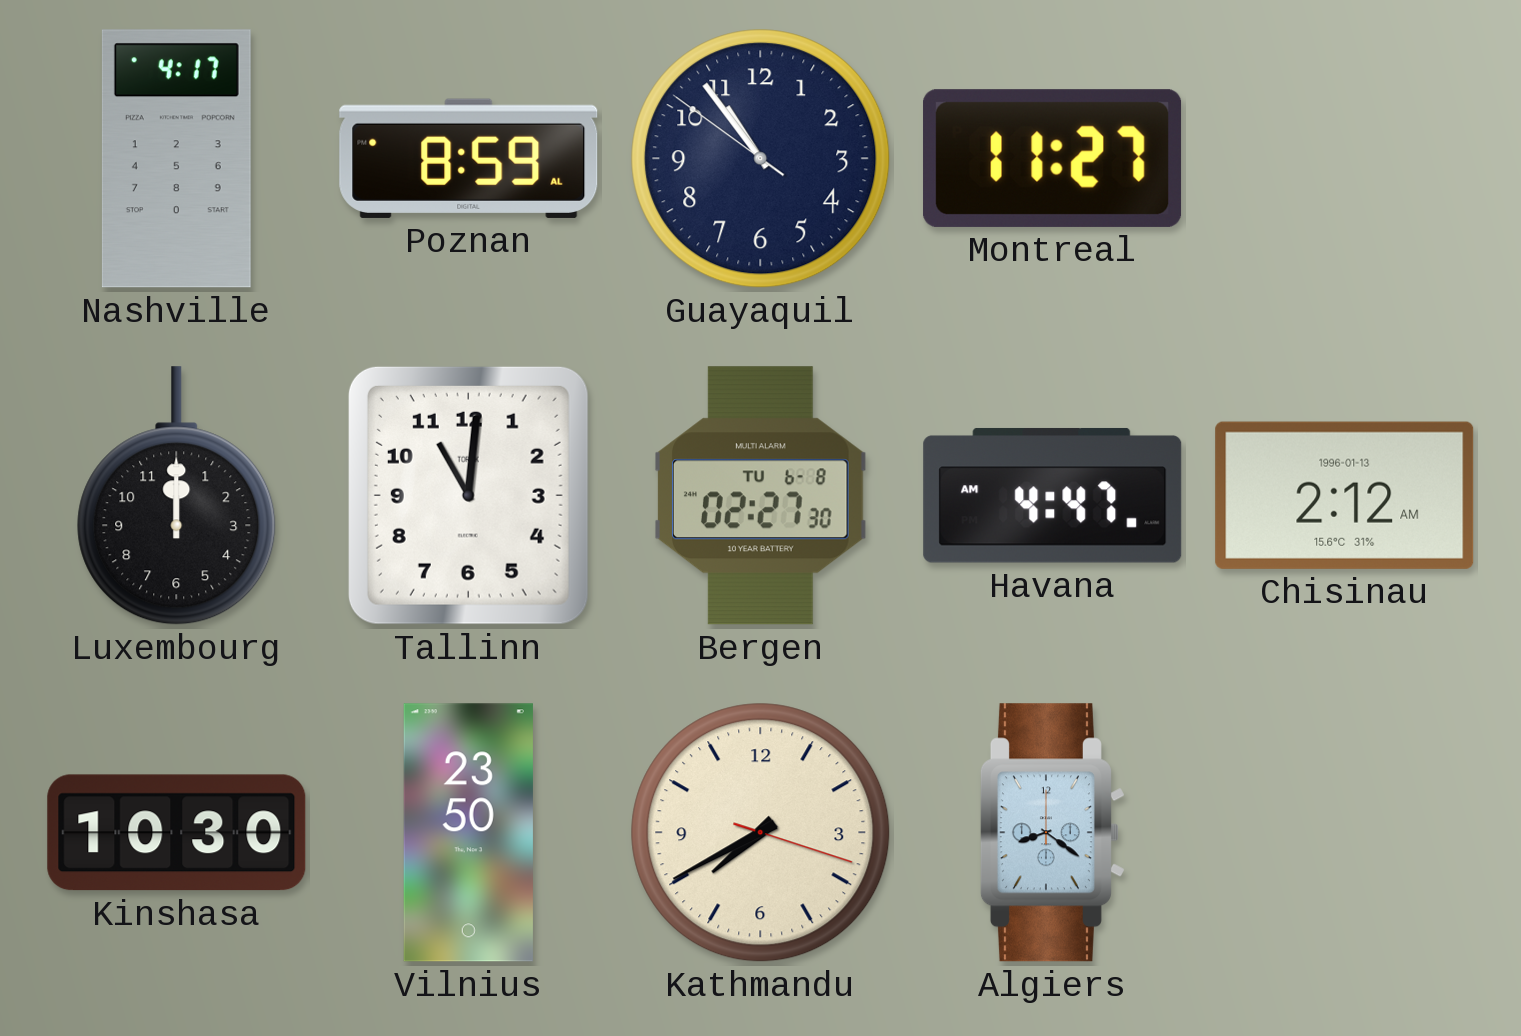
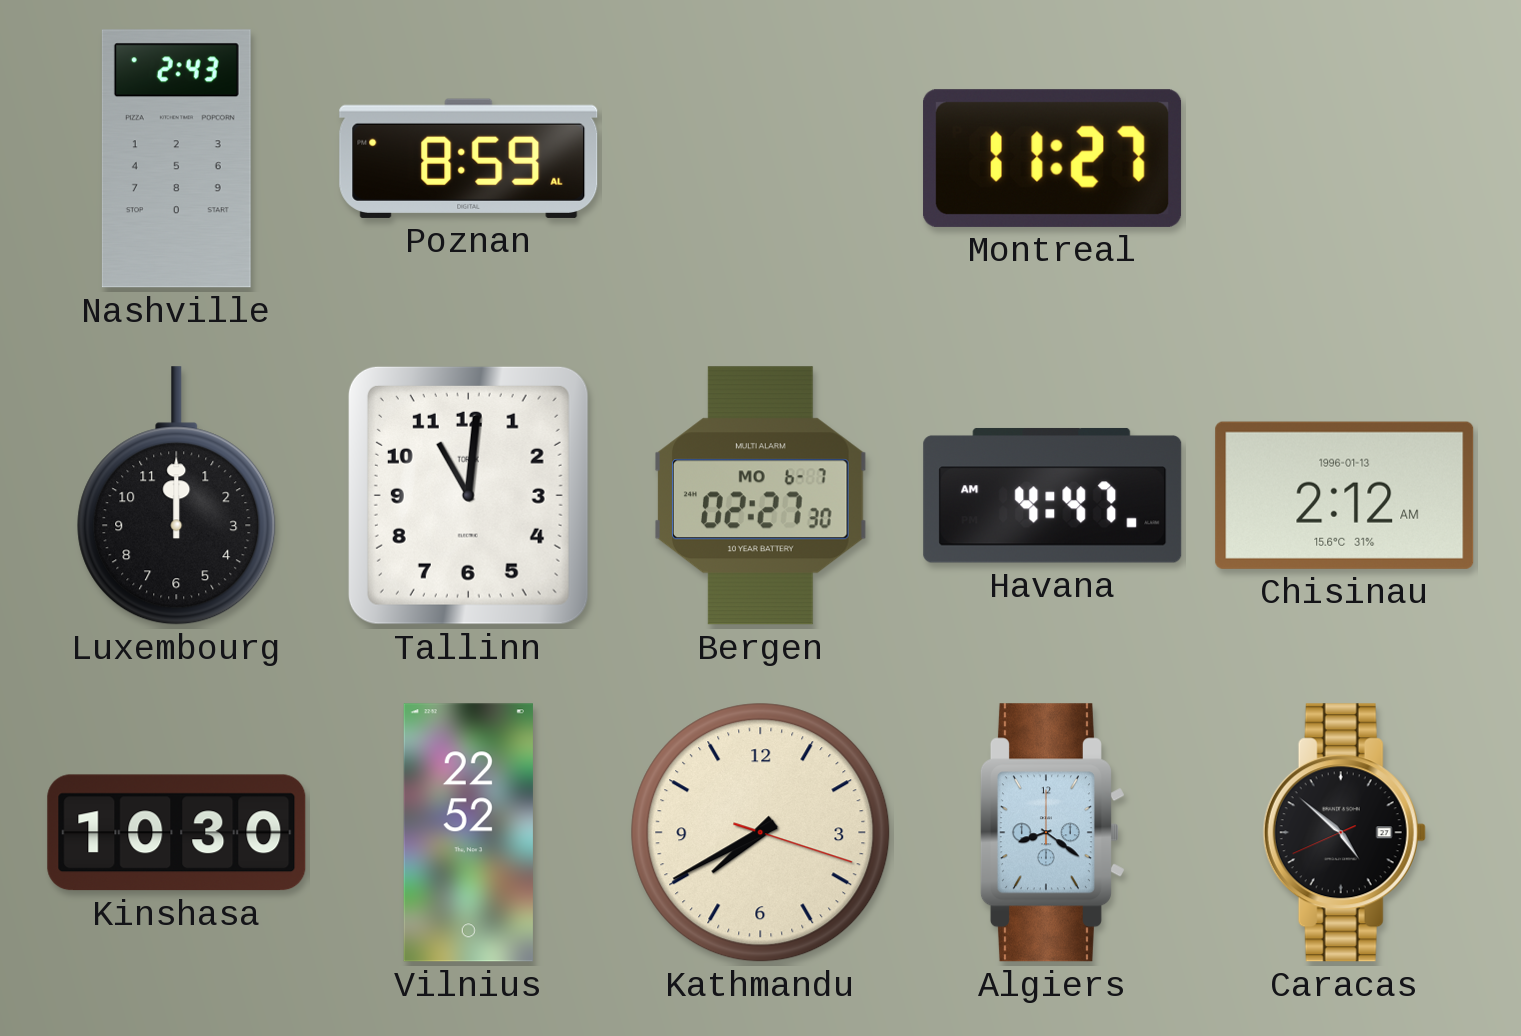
Nashville: 4:17 -> 2:43
Guayaquil: 10:53 -> none
Bergen date: TU 6-8 -> MO 6-7
Vilnius: 23:50 -> 22:52
Caracas: none -> 4:51
